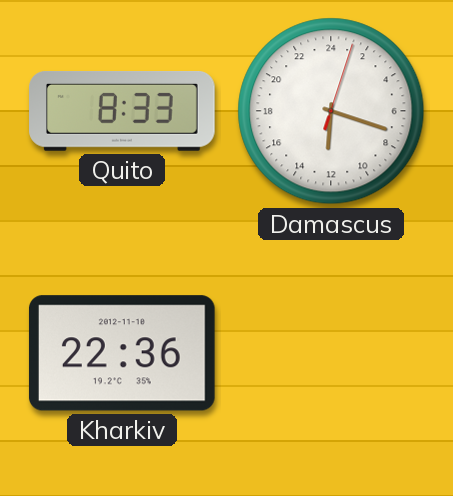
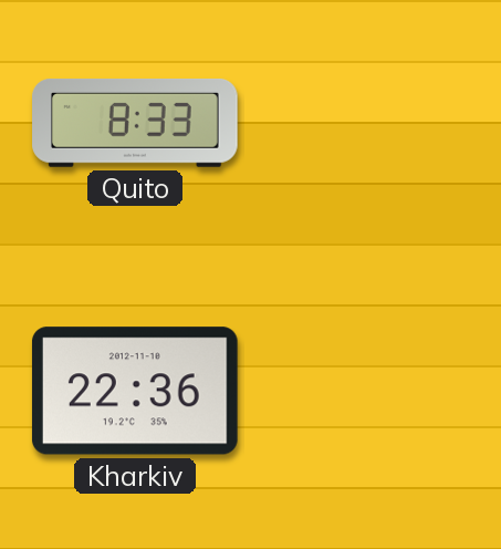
Damascus: 12:18 -> none
